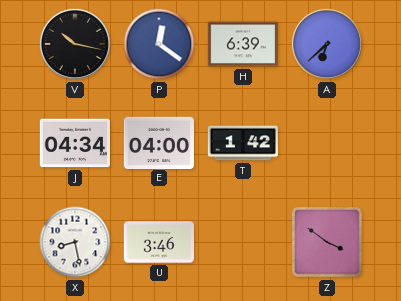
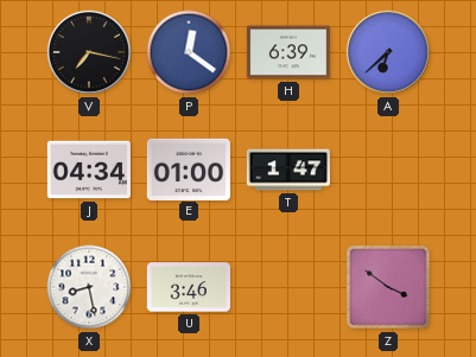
V: 10:17 -> 7:17
E: 04:00 -> 01:00
T: 1:42 -> 1:47
